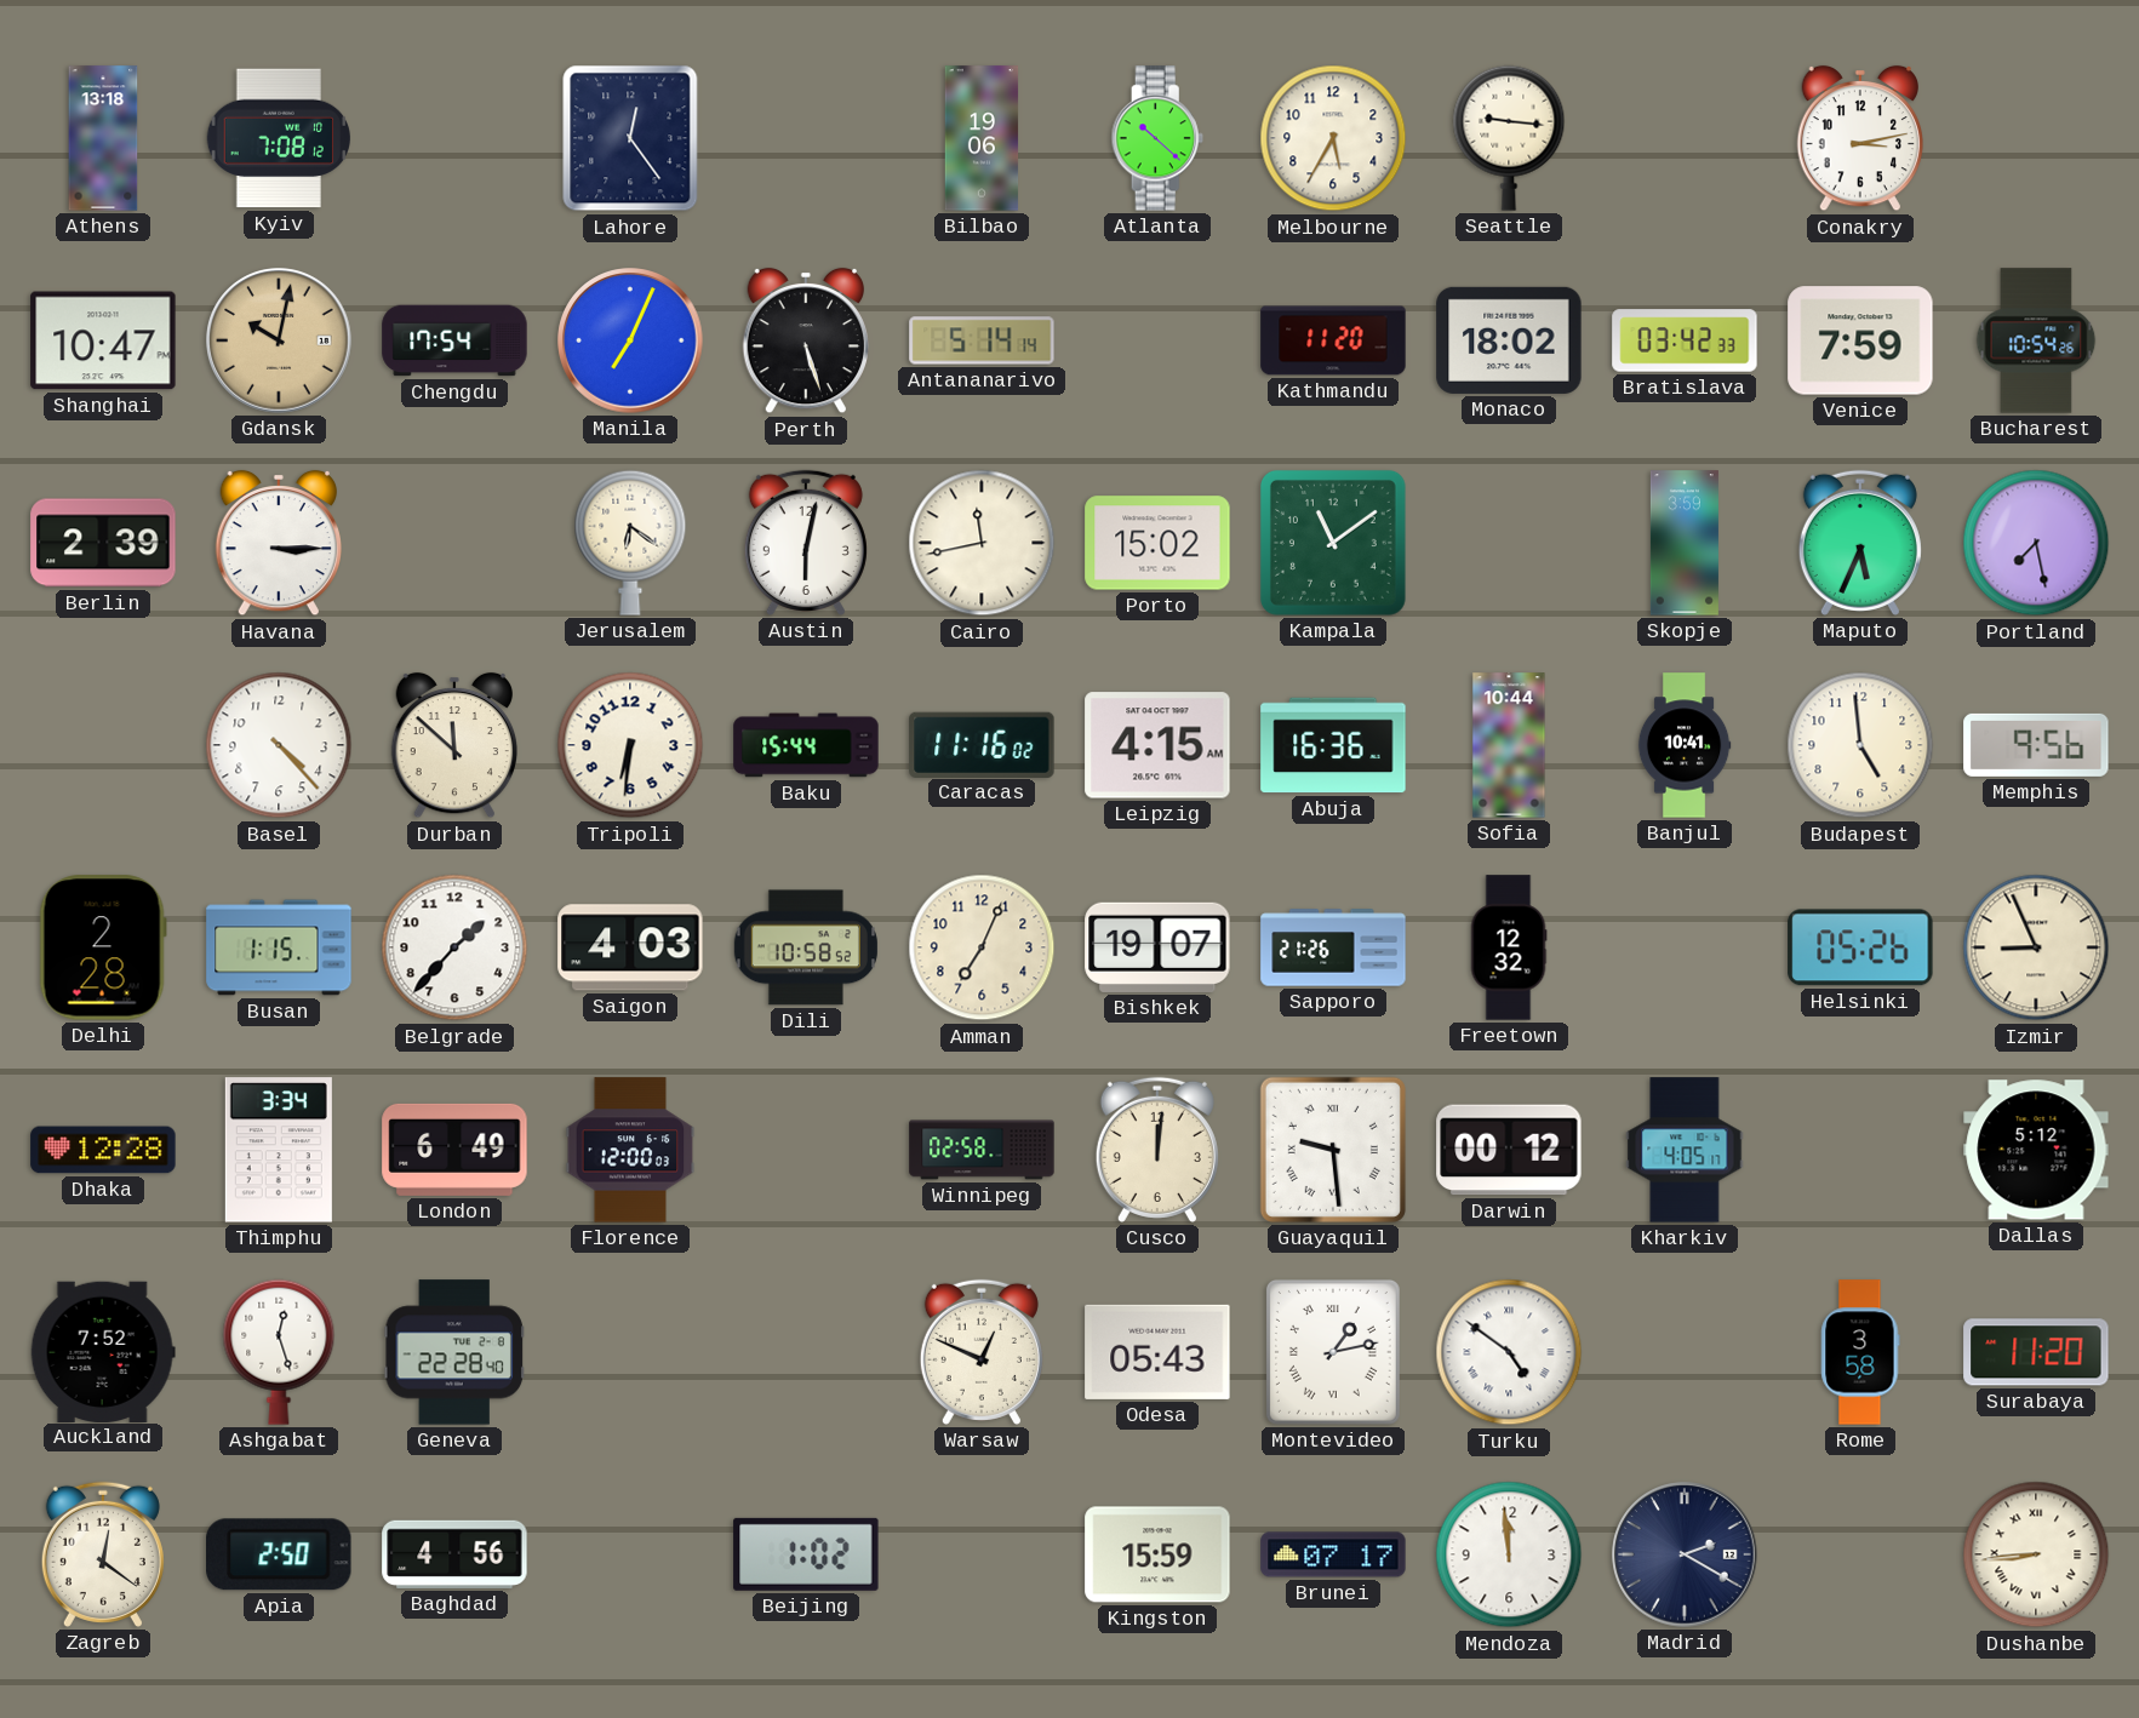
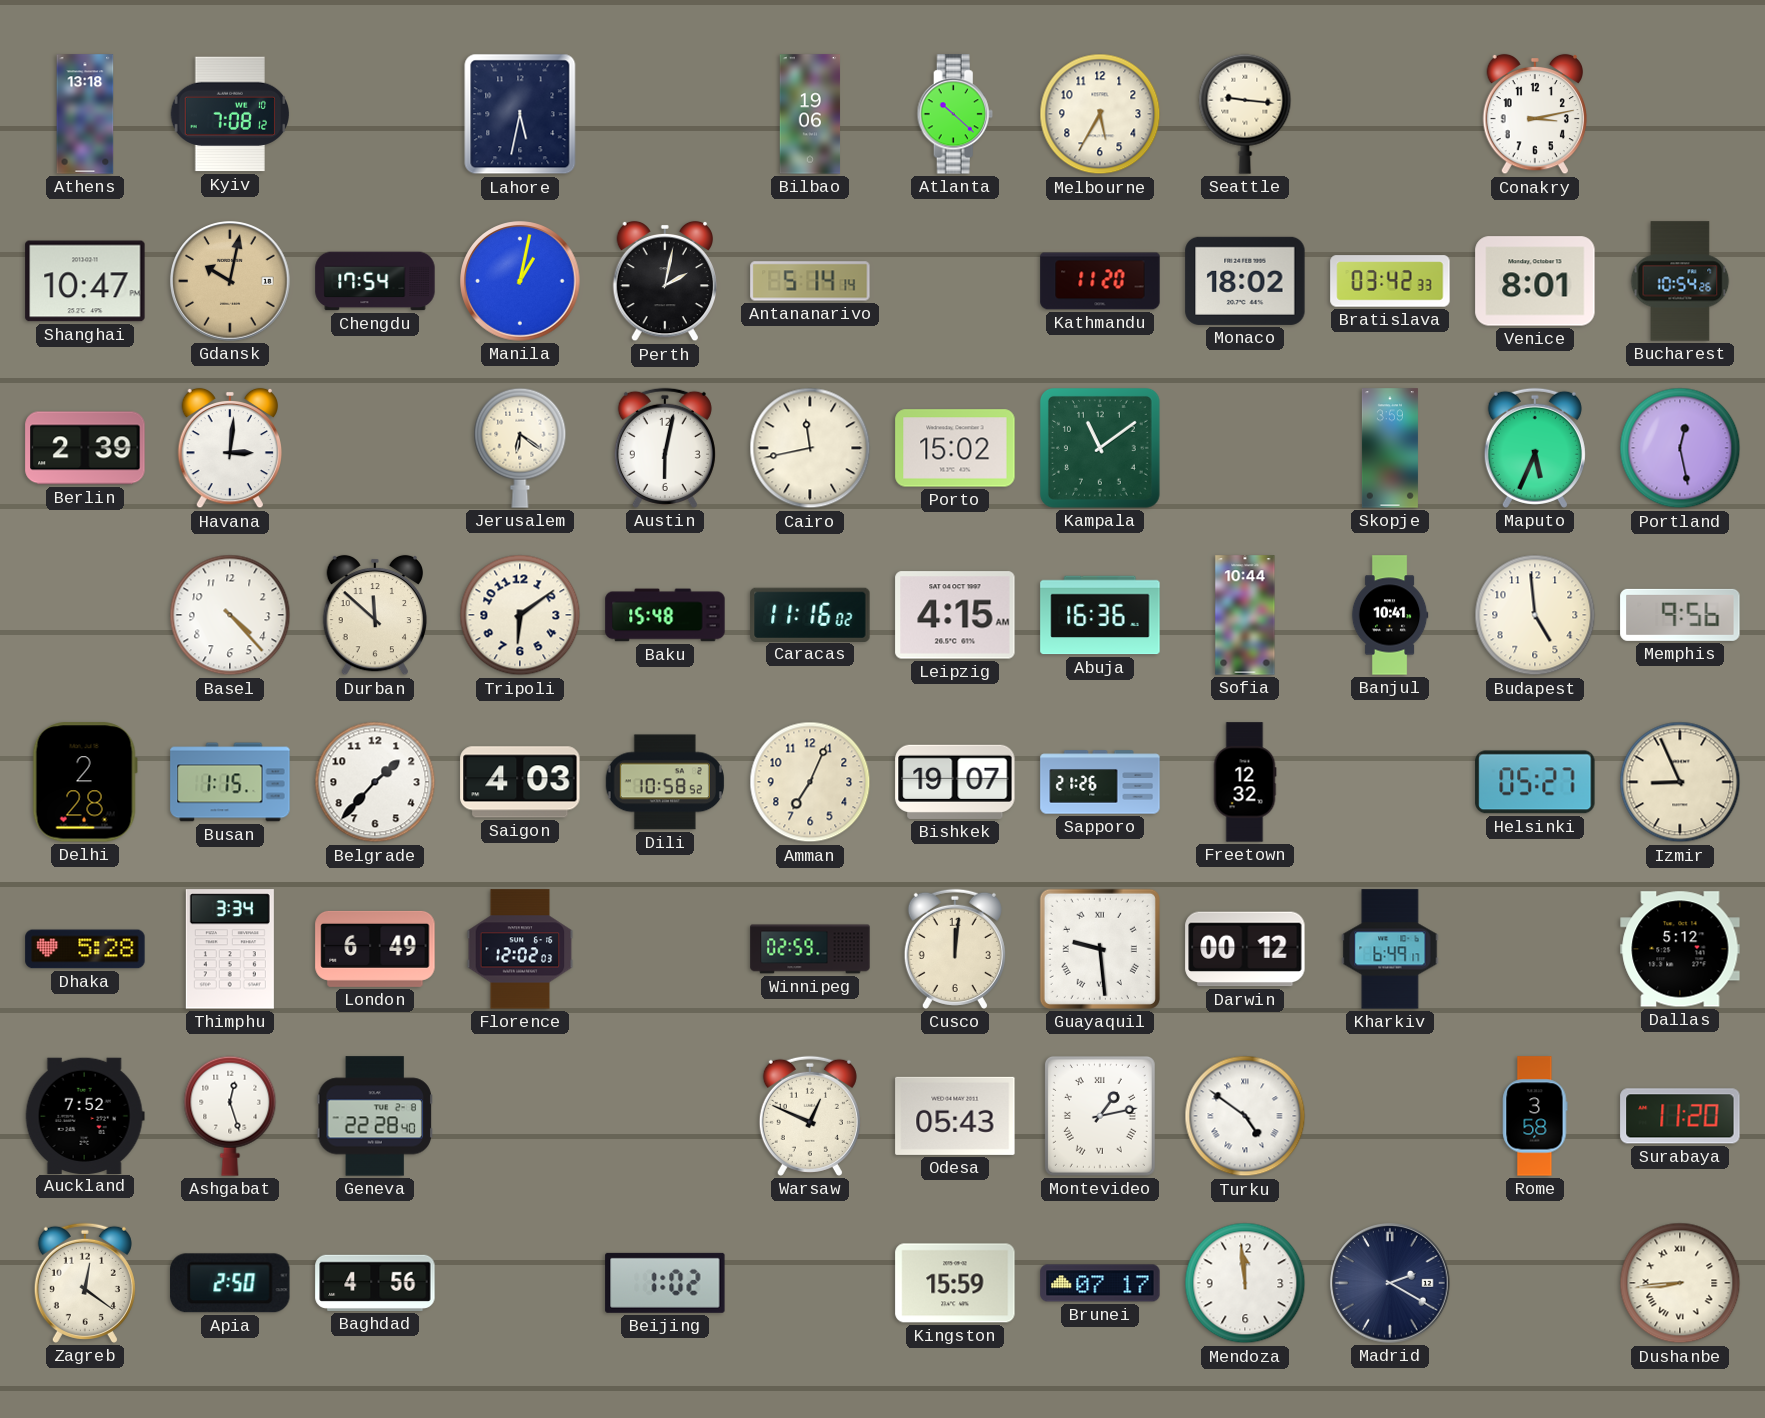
Lahore: 12:24 -> 5:32
Manila: 7:04 -> 1:02
Perth: 5:27 -> 2:02
Venice: 7:59 -> 8:01
Havana: 3:15 -> 3:01
Portland: 7:28 -> 12:28
Tripoli: 6:31 -> 6:09
Baku: 15:44 -> 15:48
Helsinki: 05:26 -> 05:27
Dhaka: 12:28 -> 5:28
Florence: 12:00 -> 12:02
Winnipeg: 02:58 -> 02:59
Kharkiv: 4:05 -> 6:49
